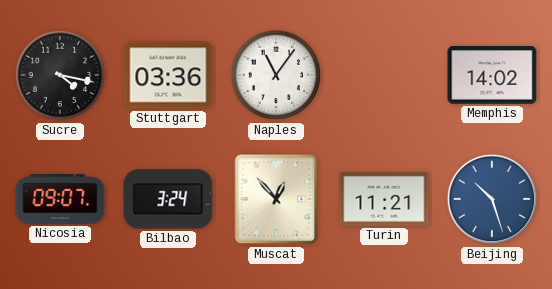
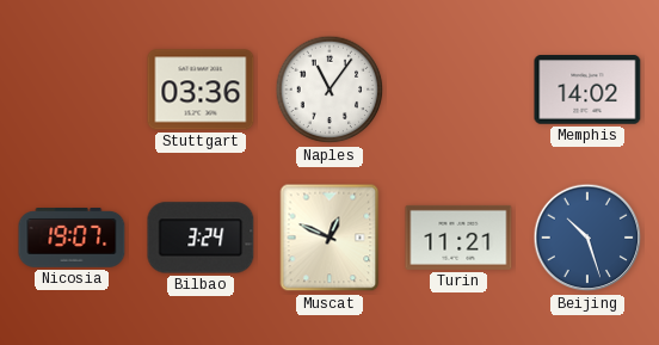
Sucre: 4:17 -> none
Nicosia: 09:07 -> 19:07
Muscat: 12:53 -> 12:49
